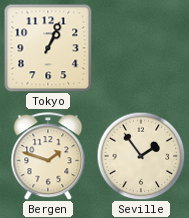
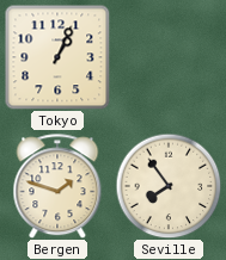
Seville: 1:54 -> 7:54
